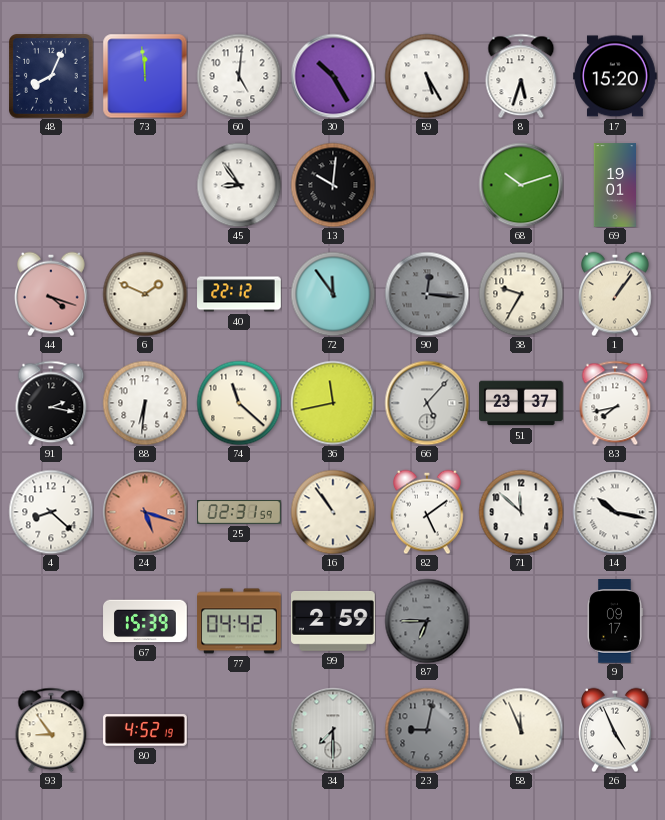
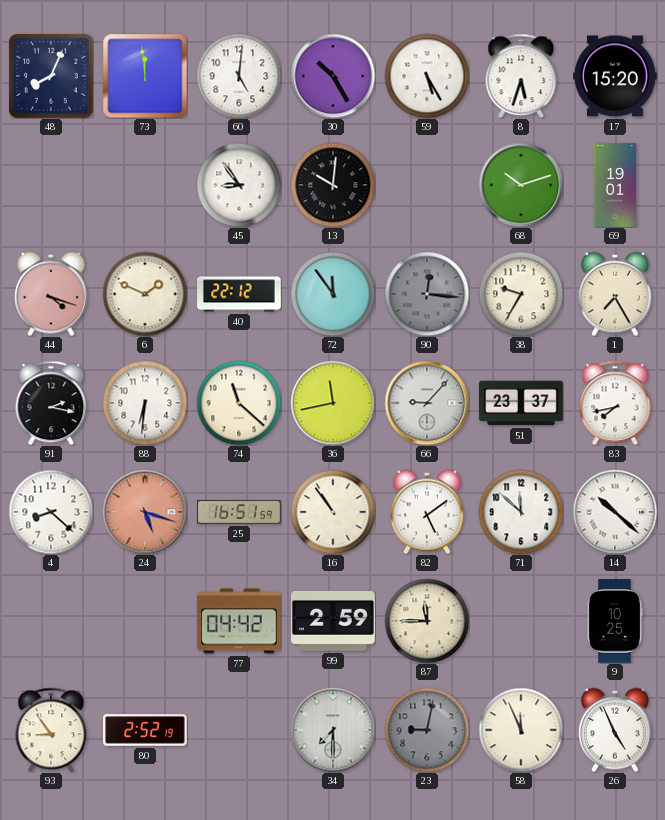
1: 1:06 -> 7:25
66: 5:07 -> 9:07
25: 02:31 -> 16:51
14: 10:17 -> 10:22
67: 15:39 -> none
87: 6:45 -> 11:45
87 dial: grey -> cream
9: 09:17 -> 10:25
80: 4:52 -> 2:52
